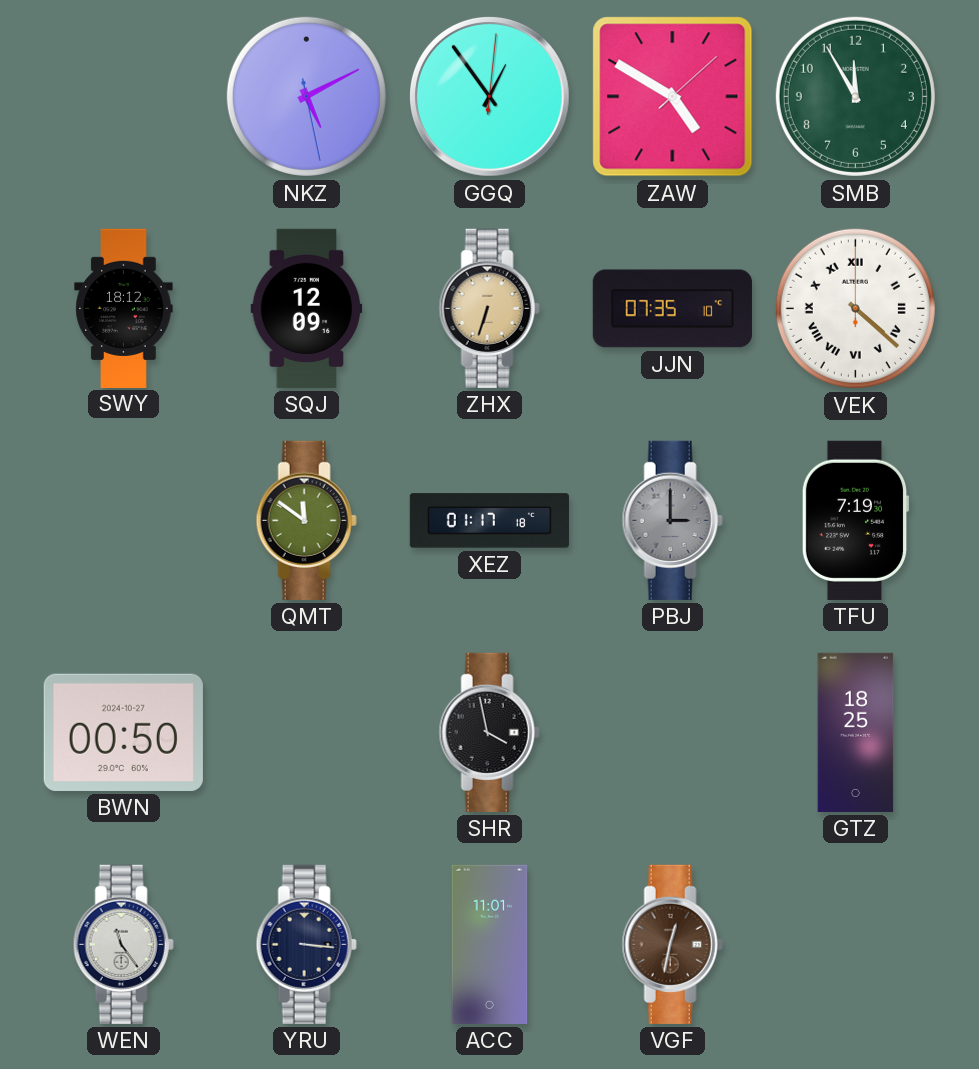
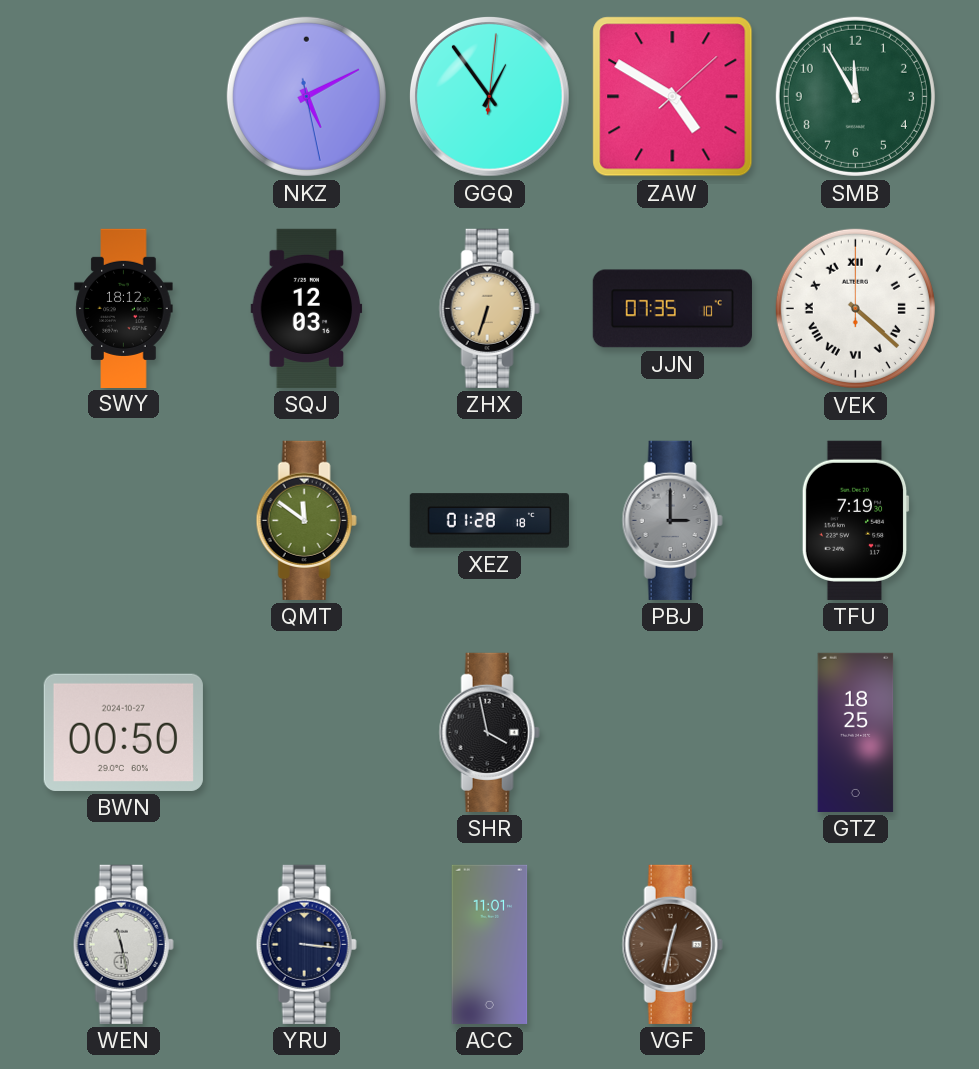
SQJ: 12:09 -> 12:03
XEZ: 01:17 -> 01:28
WEN: 11:24 -> 11:28
